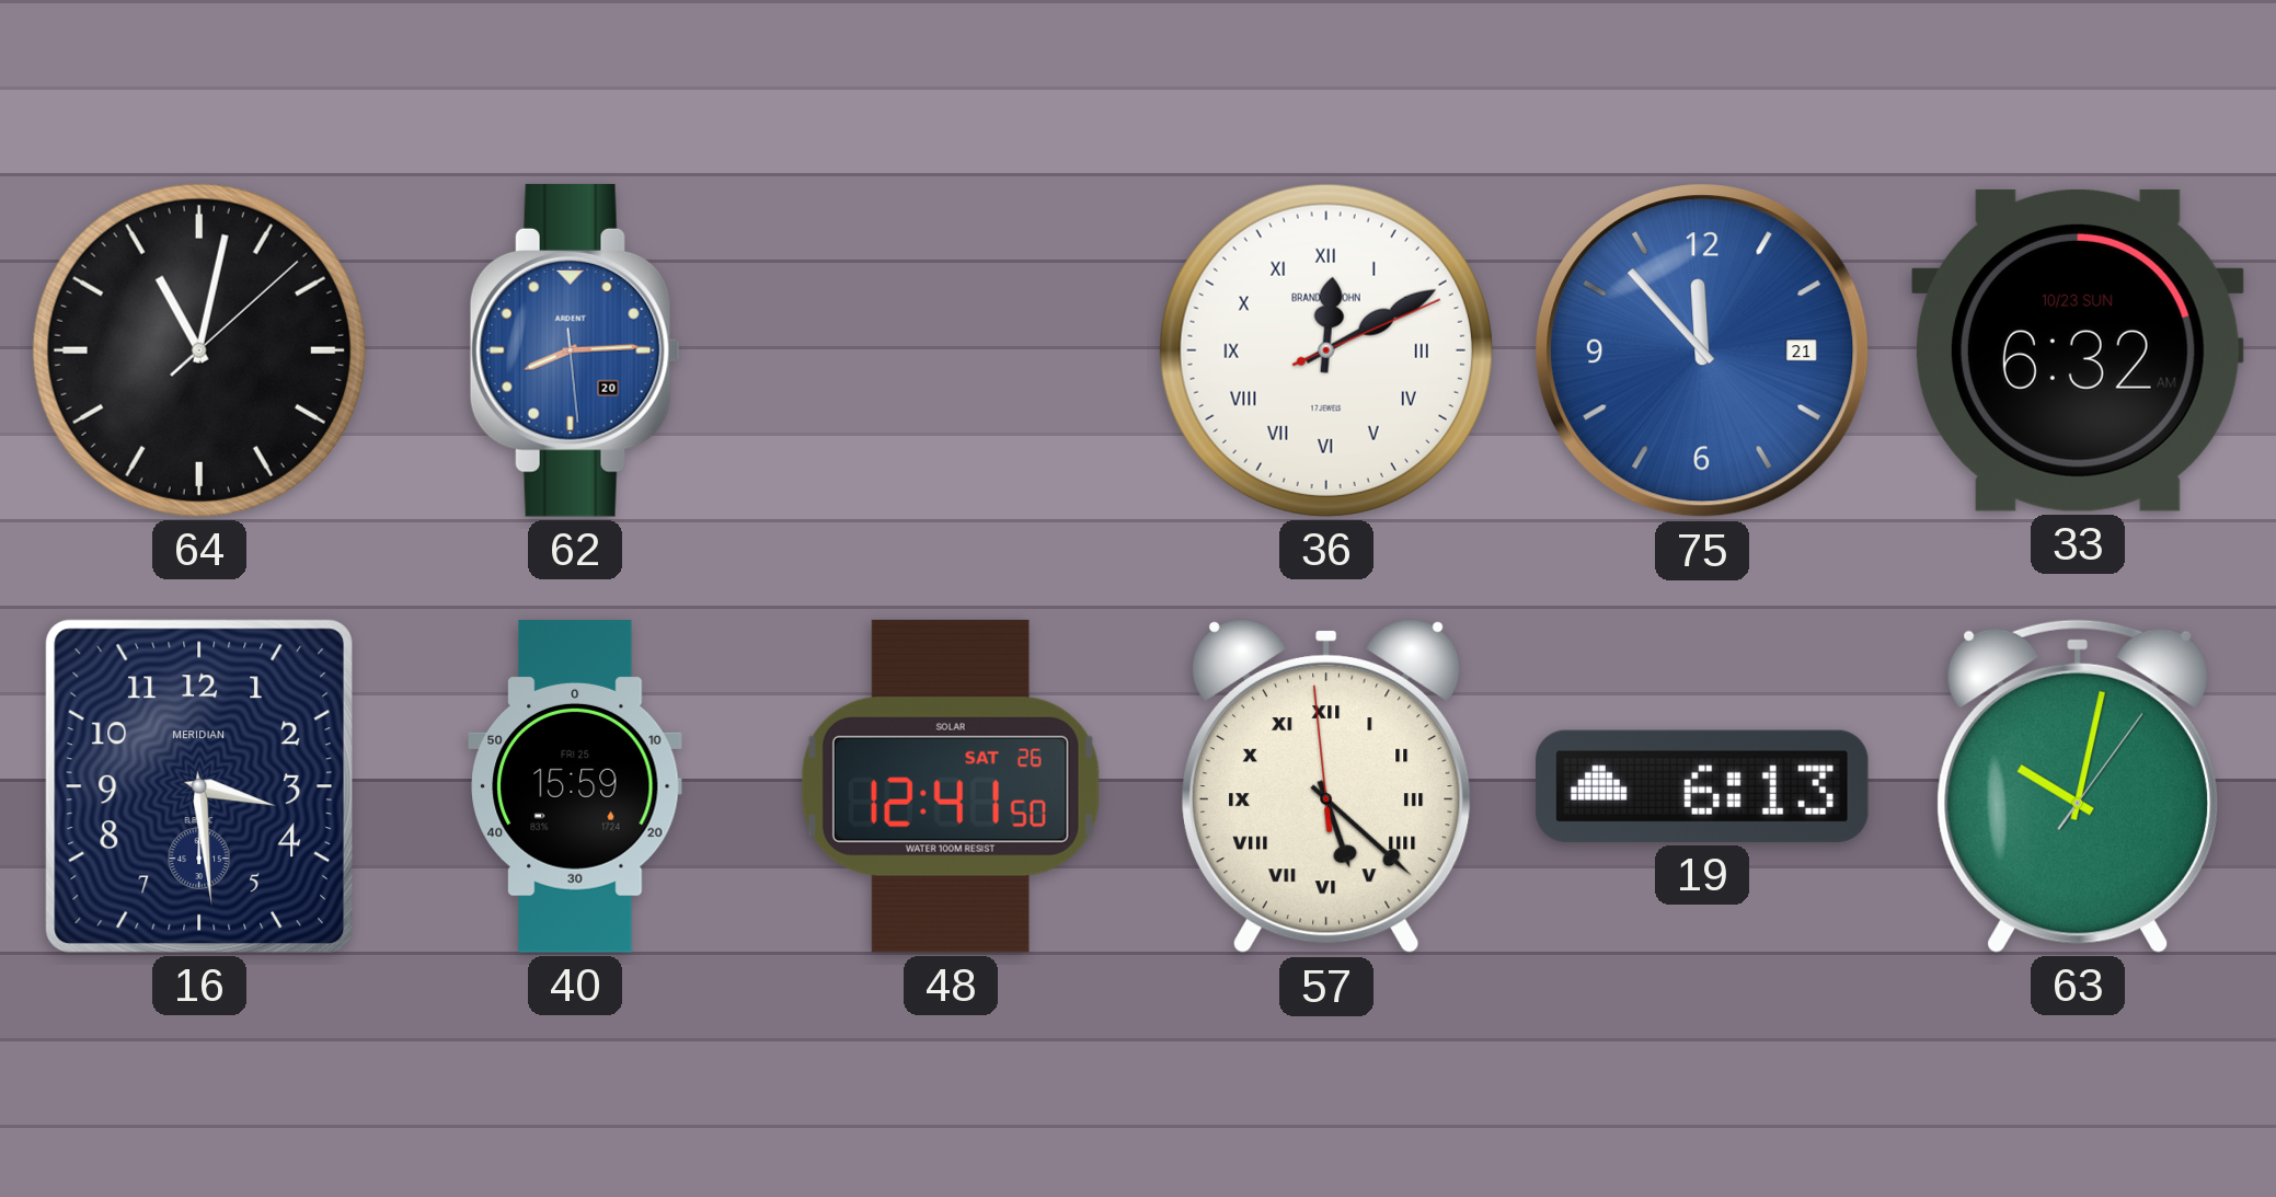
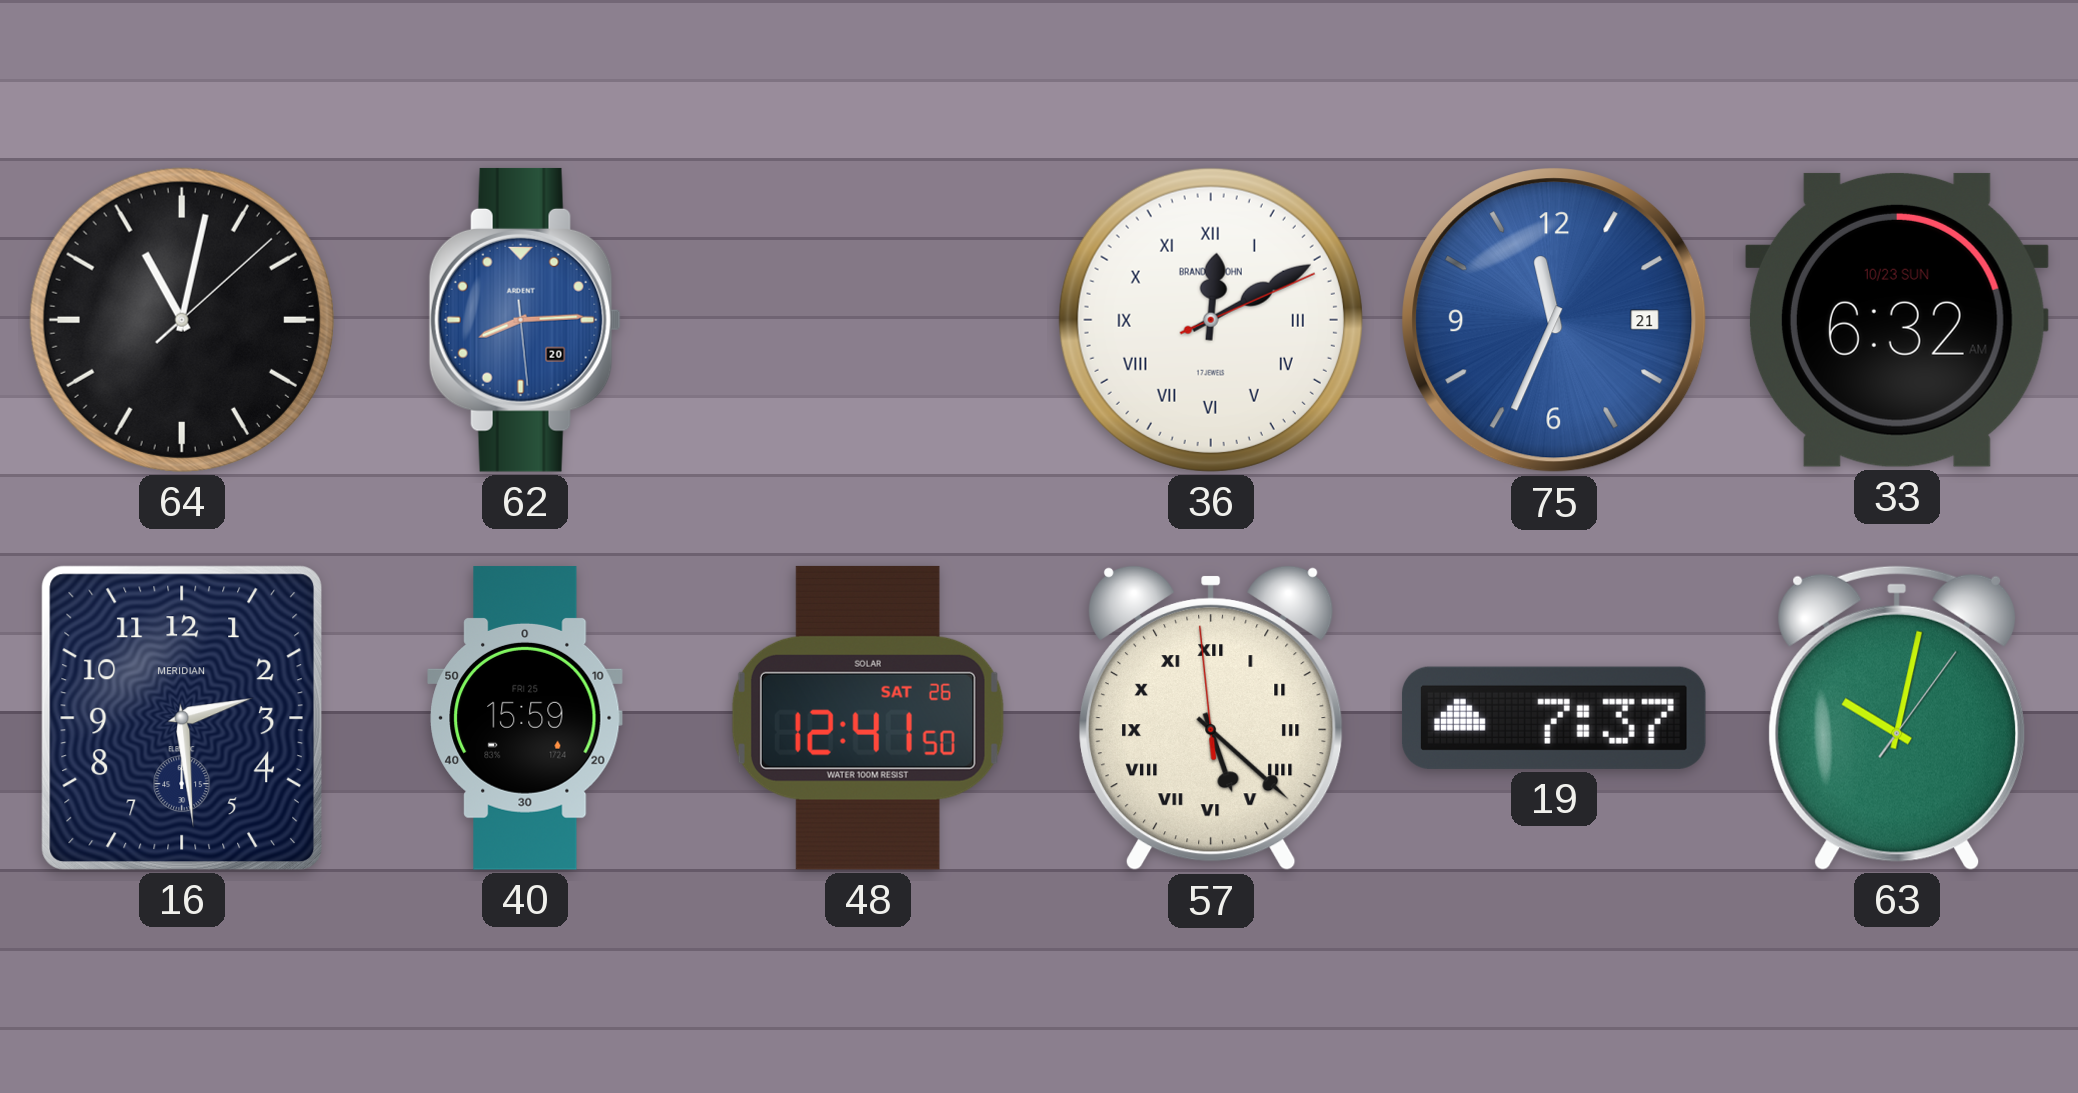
75: 11:53 -> 11:34
16: 3:29 -> 2:29
19: 6:13 -> 7:37
